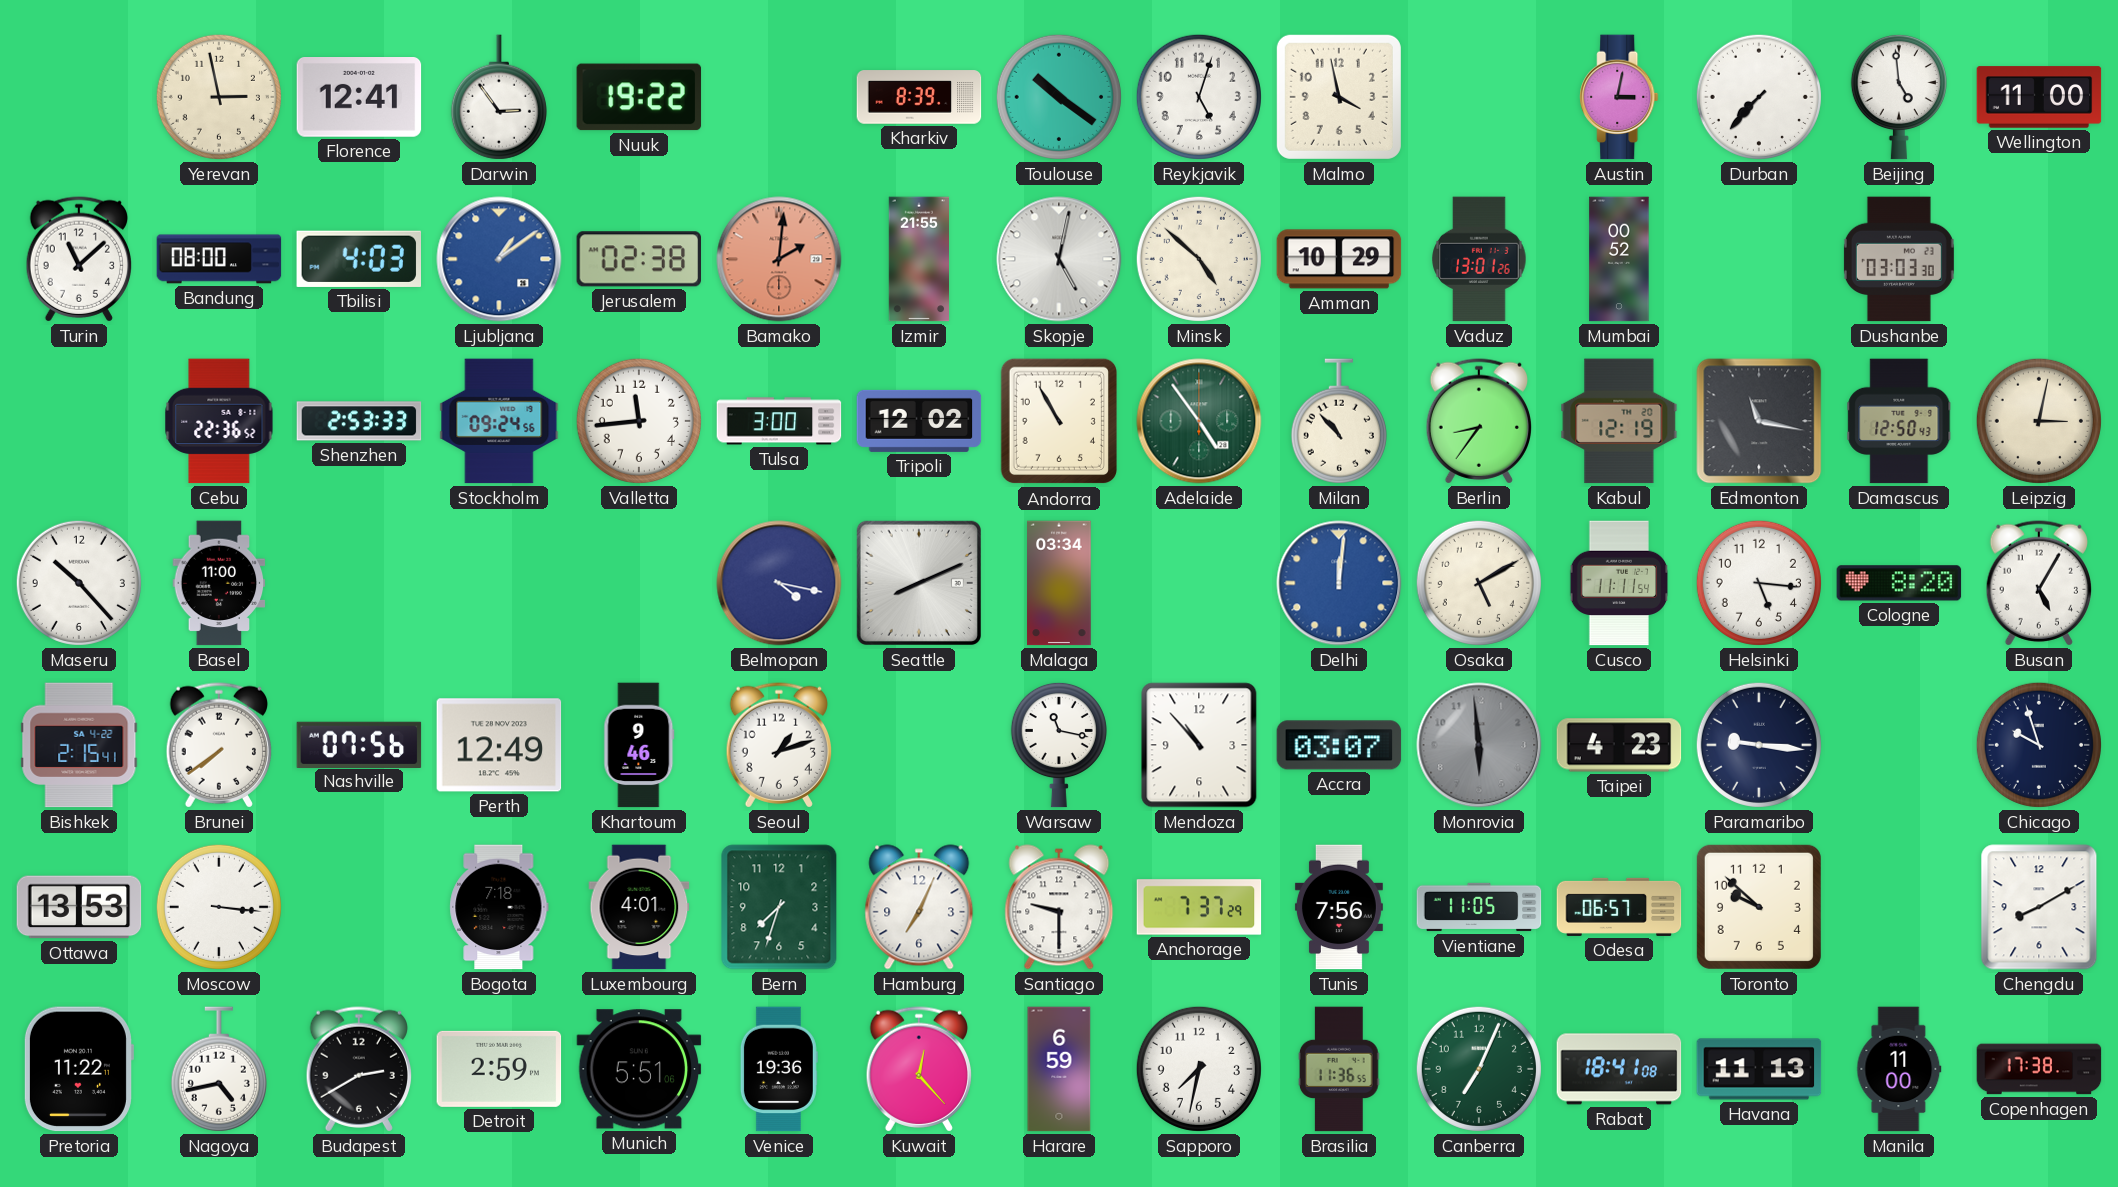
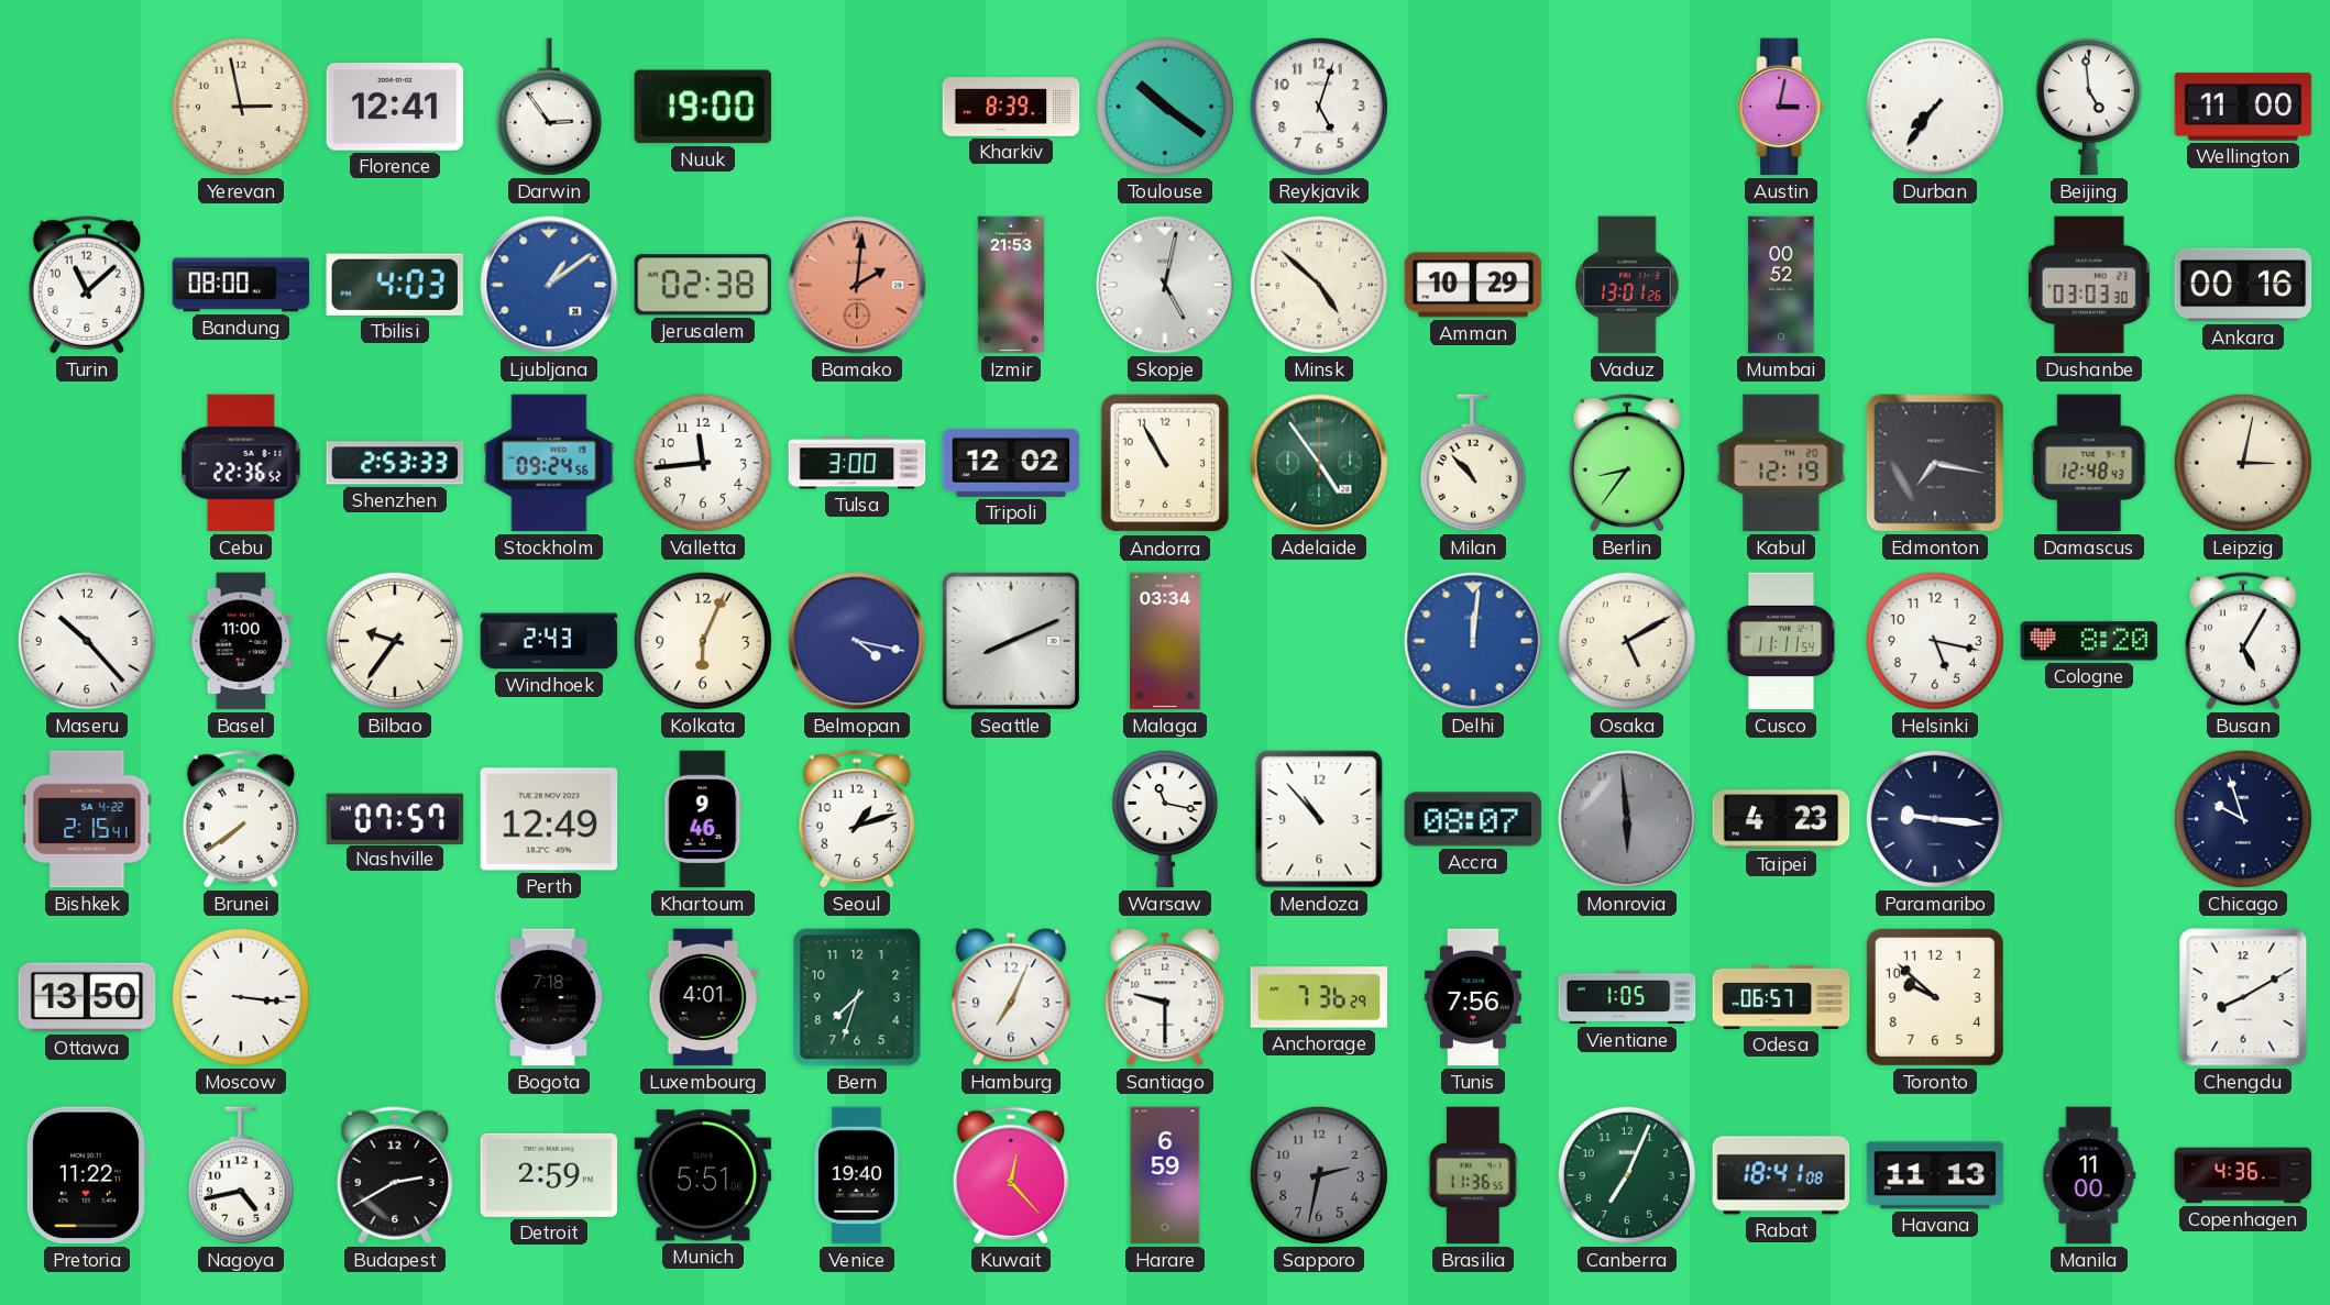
Nuuk: 19:22 -> 19:00
Malmo: 3:58 -> none
Durban: 7:37 -> 7:36
Izmir: 21:55 -> 21:53
Ankara: none -> 00:16
Edmonton: 11:17 -> 7:17
Damascus: 12:50 -> 12:48
Bilbao: none -> 9:36
Windhoek: none -> 2:43
Kolkata: none -> 6:04
Helsinki: 5:16 -> 5:17
Nashville: 07:56 -> 07:57
Accra: 03:07 -> 08:07
Ottawa: 13:53 -> 13:50
Anchorage: 7:37 -> 7:36
Vientiane: 11:05 -> 1:05
Venice: 19:36 -> 19:40
Sapporo: 7:32 -> 2:32
Sapporo dial: white -> grey
Copenhagen: 17:38 -> 4:36
